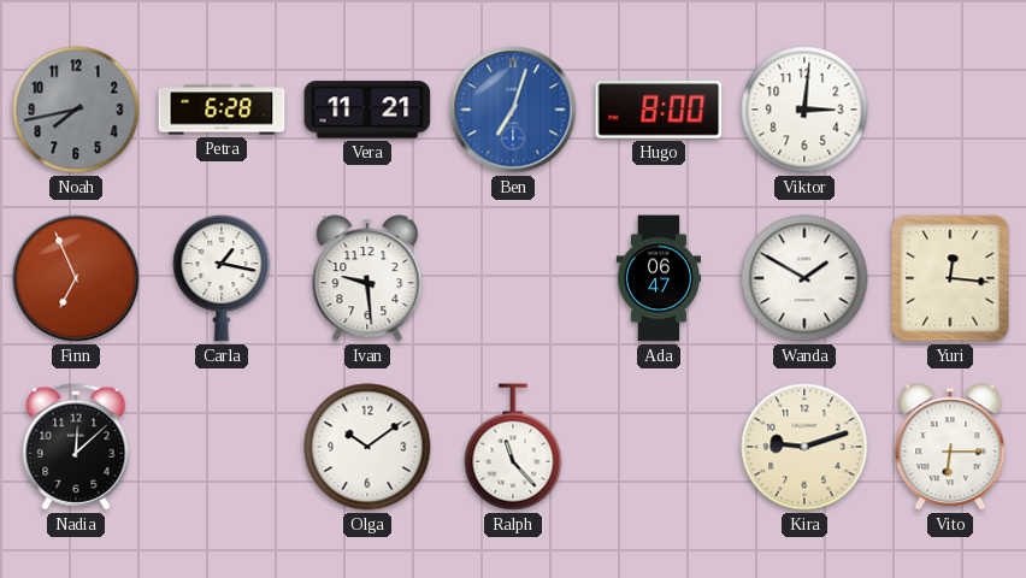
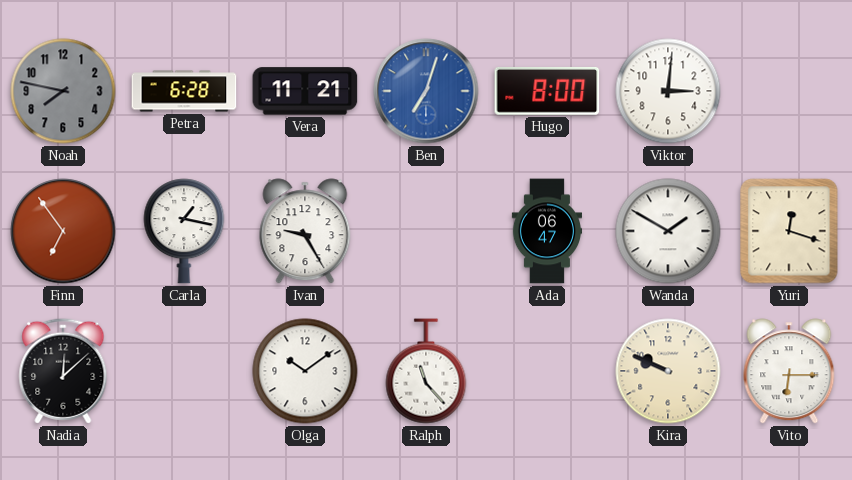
Noah: 7:43 -> 7:47
Finn: 6:56 -> 6:54
Ivan: 9:29 -> 9:25
Yuri: 12:16 -> 12:18
Kira: 9:12 -> 9:49
